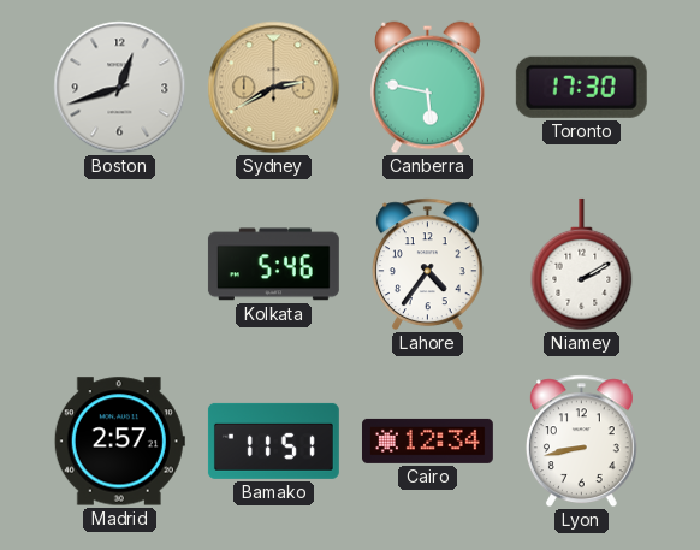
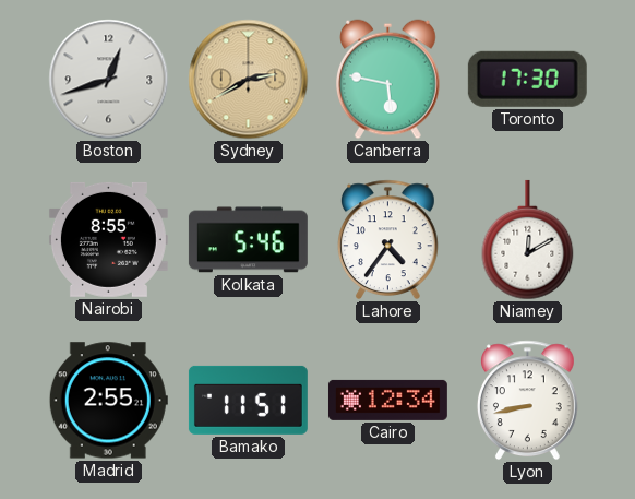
Nairobi: none -> 8:55
Niamey: 2:10 -> 12:10
Madrid: 2:57 -> 2:55
